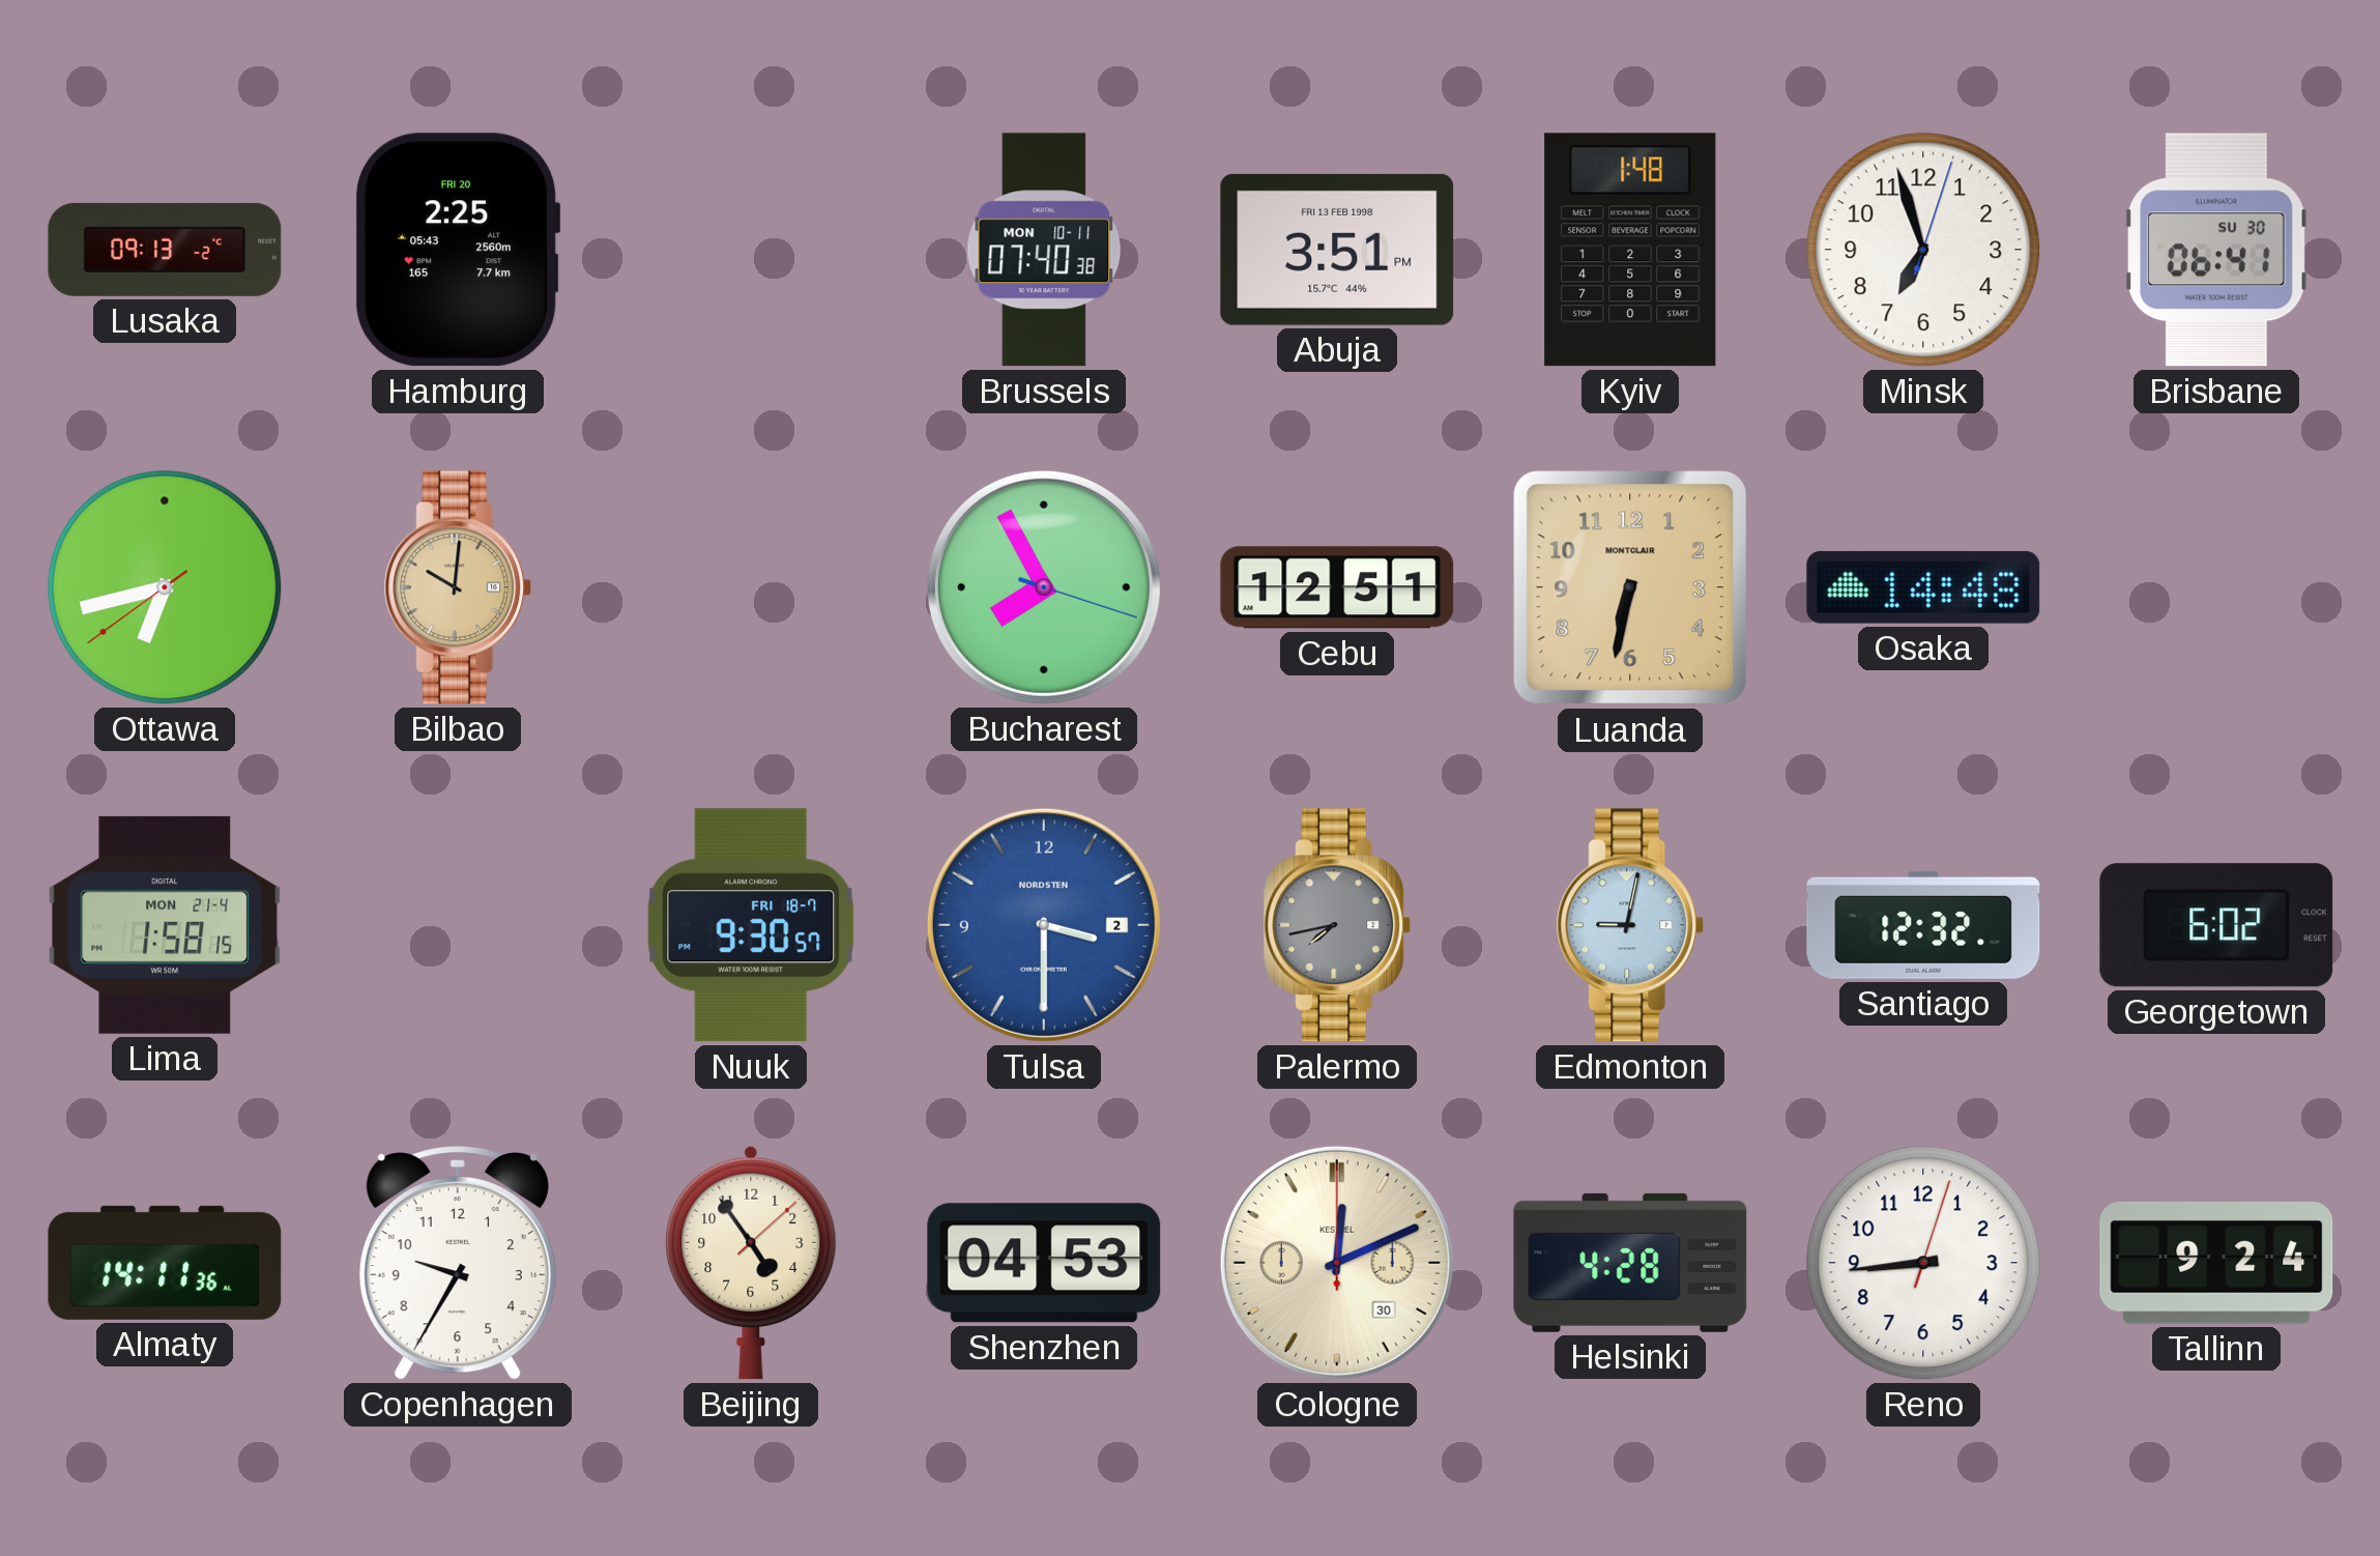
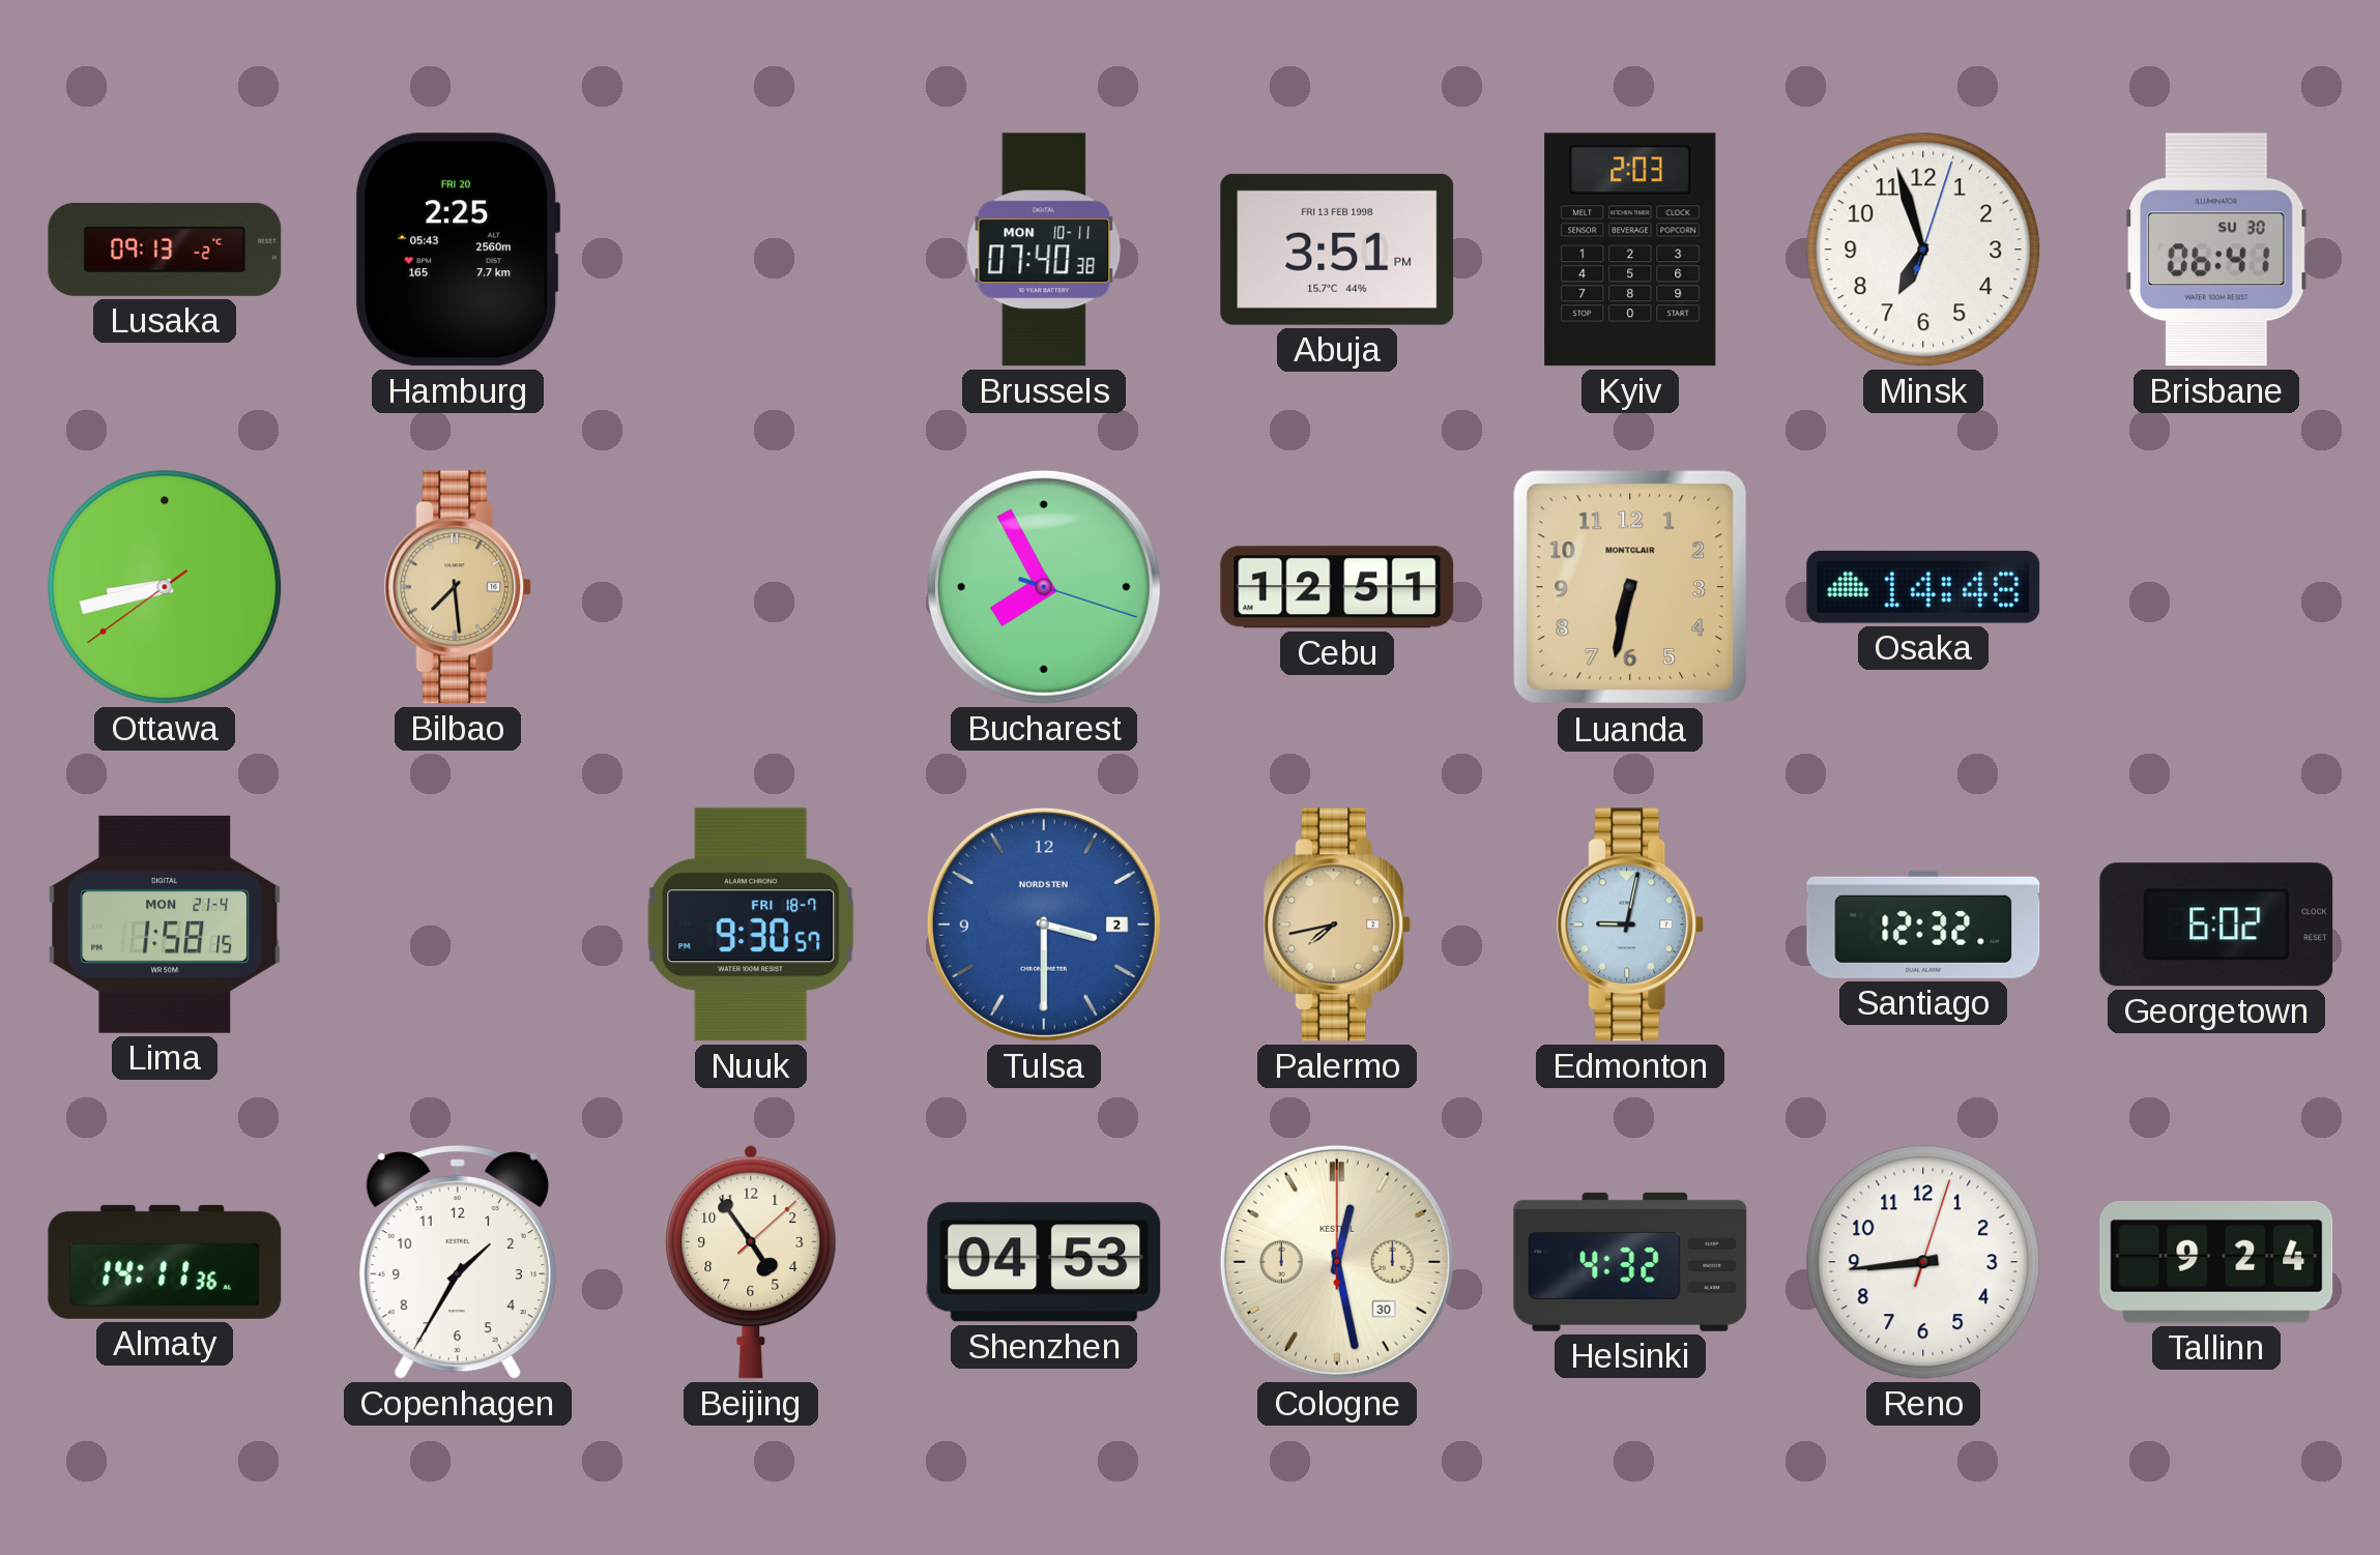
Kyiv: 1:48 -> 2:03
Ottawa: 6:42 -> 8:42
Bilbao: 10:01 -> 7:29
Palermo dial: grey -> champagne
Copenhagen: 9:35 -> 1:35
Cologne: 12:11 -> 12:28
Helsinki: 4:28 -> 4:32
